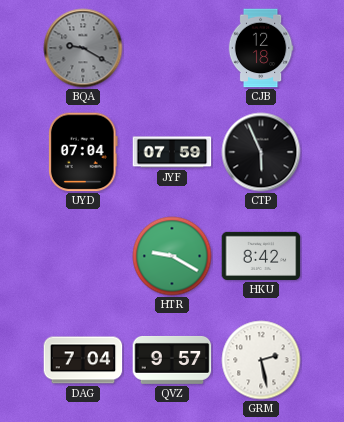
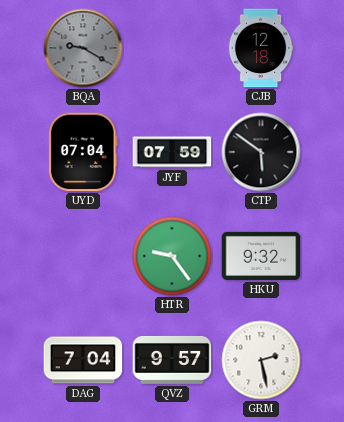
CTP: 5:56 -> 5:51
HTR: 9:20 -> 9:24
HKU: 8:42 -> 9:32
